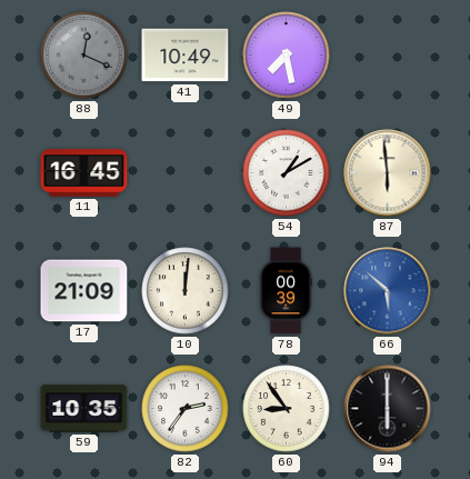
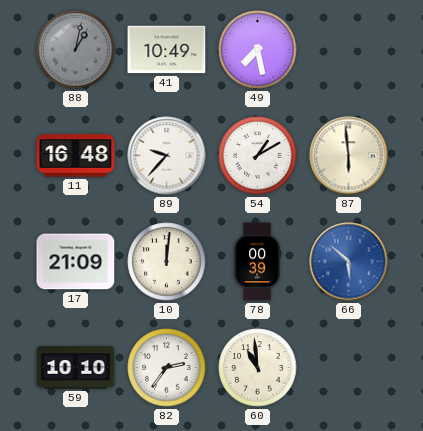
88: 12:19 -> 1:02
11: 16:45 -> 16:48
89: none -> 9:37
59: 10:35 -> 10:10
60: 8:54 -> 10:59
94: 6:00 -> none
